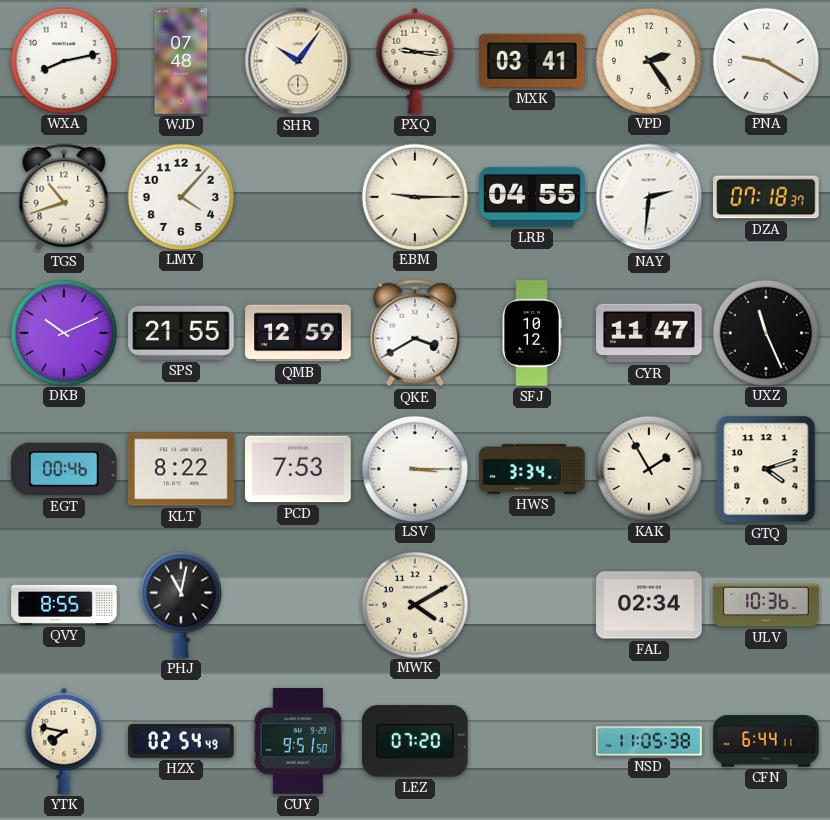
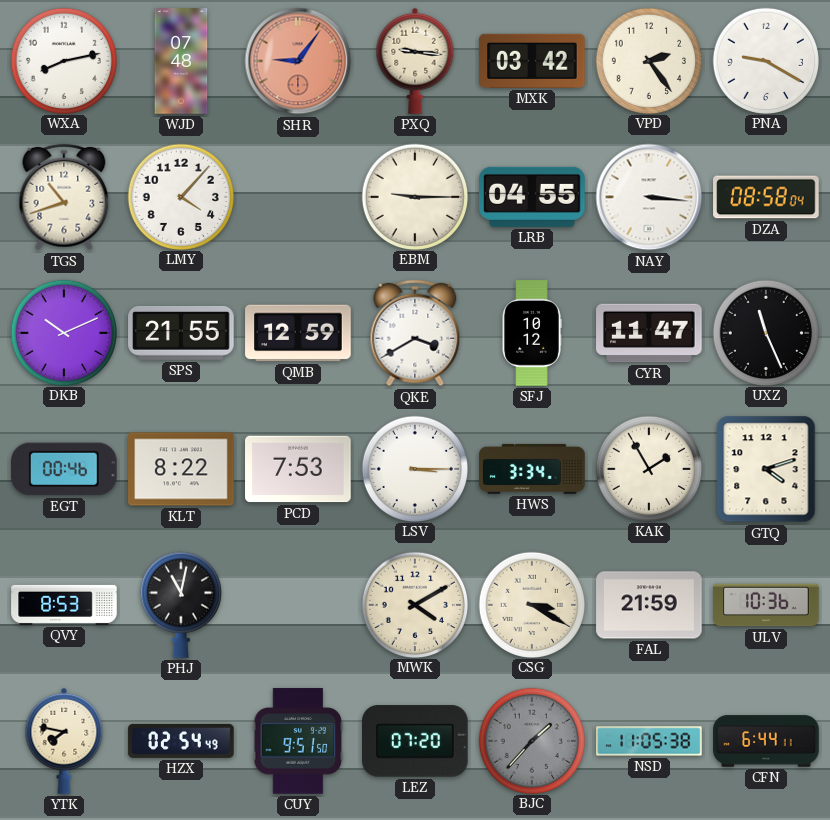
SHR: 10:06 -> 9:06
SHR dial: cream -> salmon
MXK: 03:41 -> 03:42
NAY: 2:31 -> 3:16
DZA: 07:18 -> 08:58
QVY: 8:55 -> 8:53
CSG: none -> 3:20
FAL: 02:34 -> 21:59
BJC: none -> 1:37
